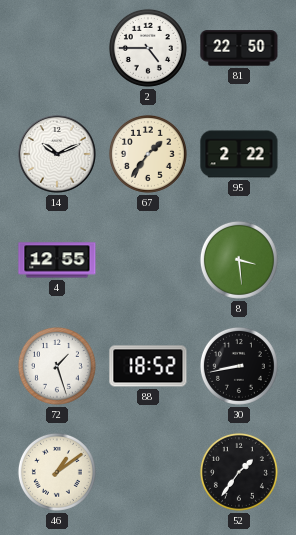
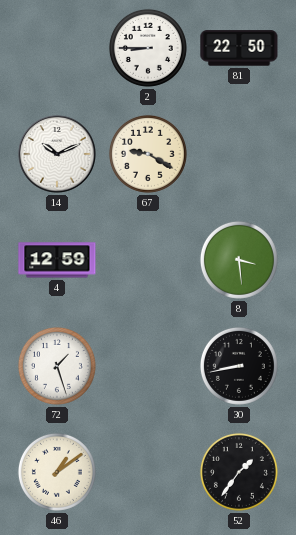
2: 4:45 -> 8:45
67: 1:36 -> 9:20
95: 2:22 -> none
4: 12:55 -> 12:59
88: 18:52 -> none
